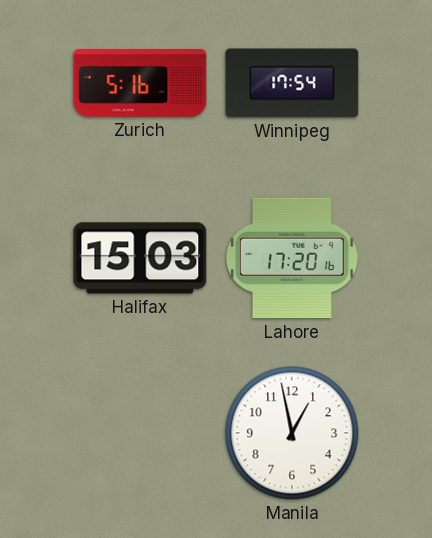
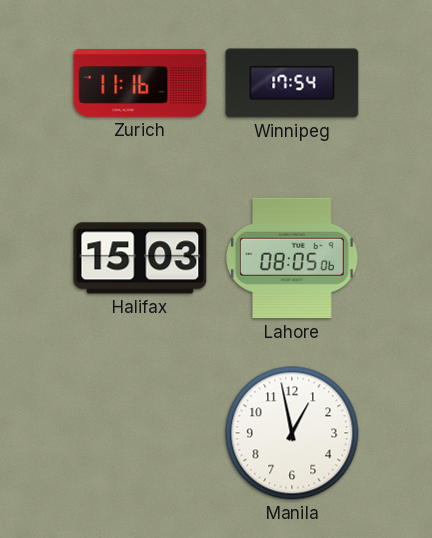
Zurich: 5:16 -> 11:16
Lahore: 17:20 -> 08:05
